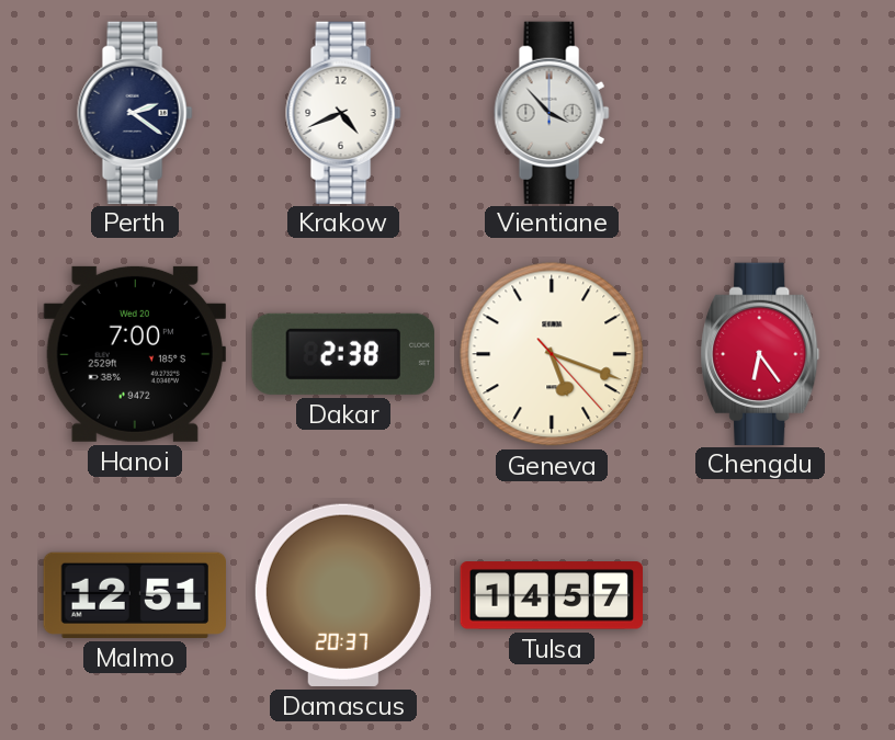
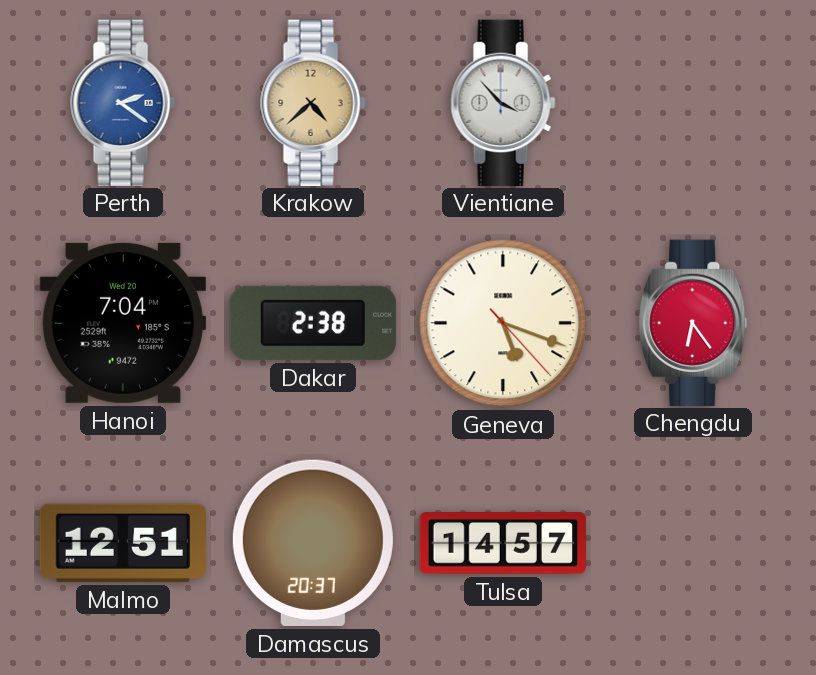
Perth dial: navy -> blue
Krakow: 4:41 -> 4:38
Krakow dial: white -> champagne
Hanoi: 7:00 -> 7:04
